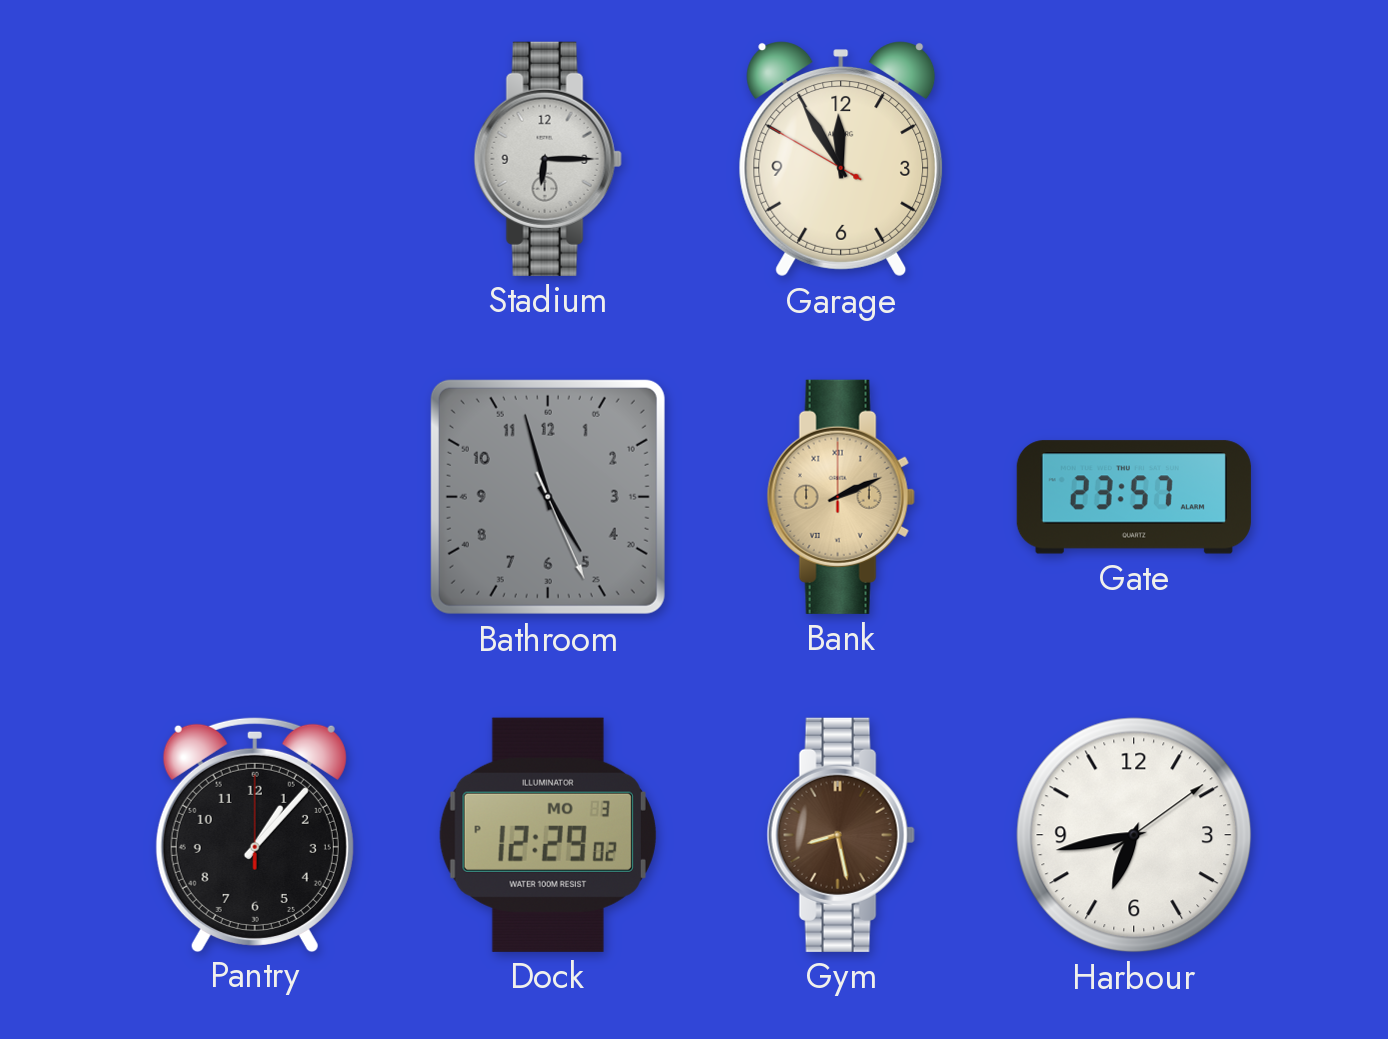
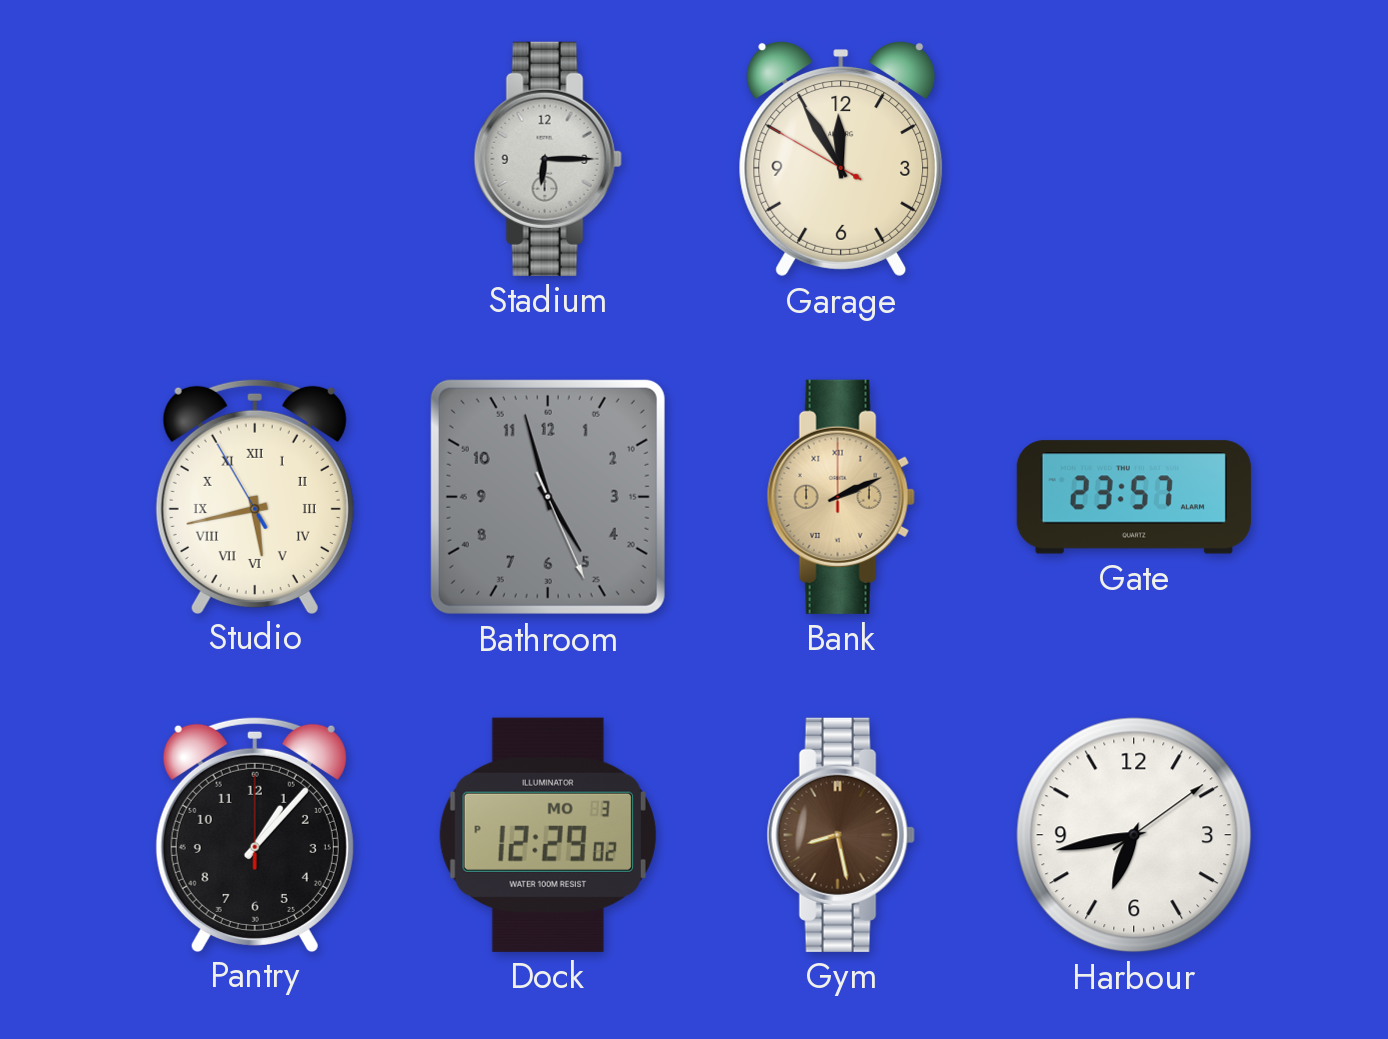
Studio: none -> 5:42
